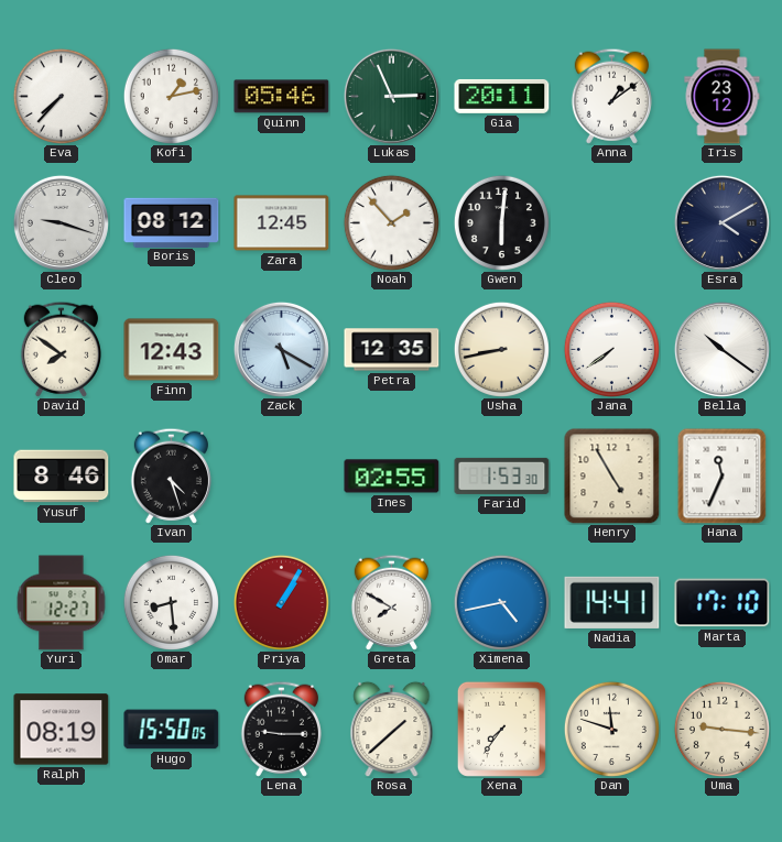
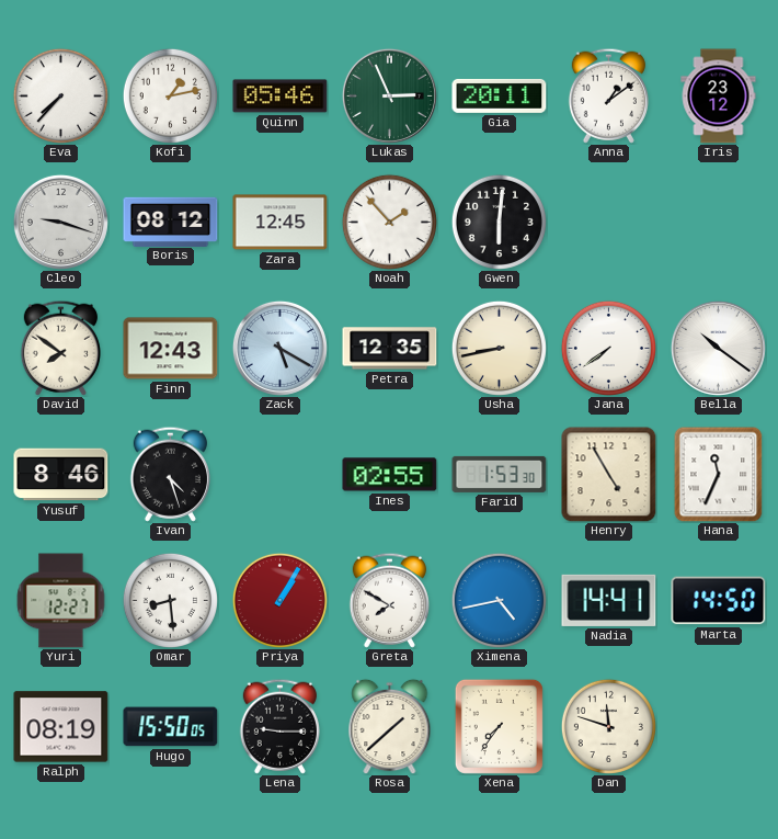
Esra: 4:10 -> none
Marta: 17:10 -> 14:50
Uma: 9:16 -> none
